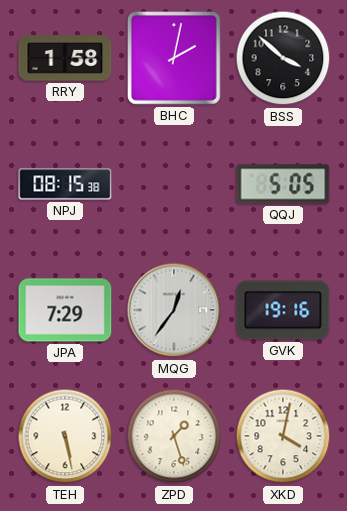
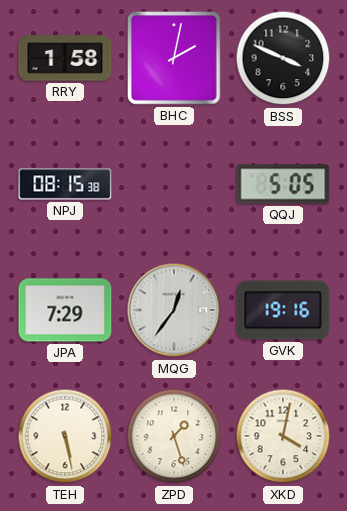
BSS: 3:52 -> 3:49
